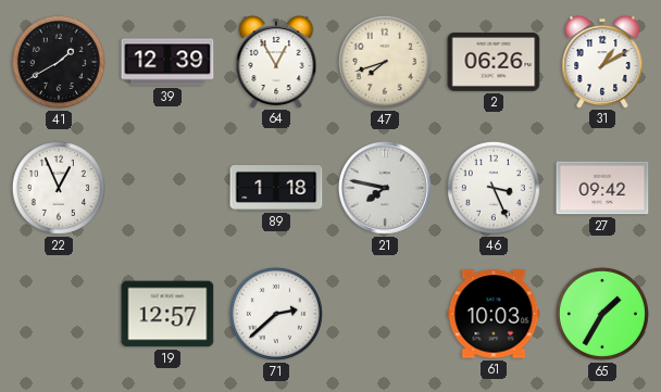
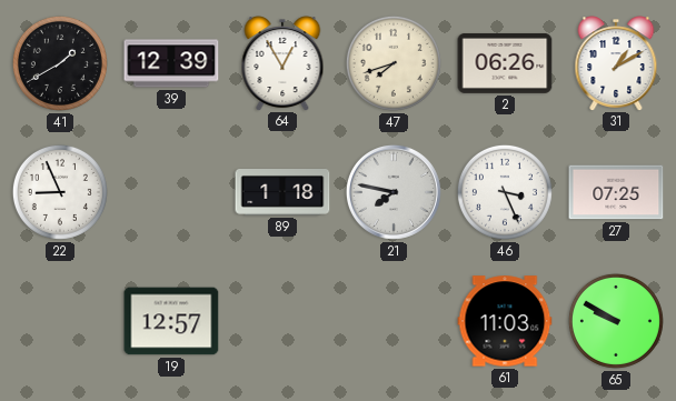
22: 12:56 -> 8:56
27: 09:42 -> 07:25
71: 2:38 -> none
61: 10:03 -> 11:03
65: 1:35 -> 9:50
